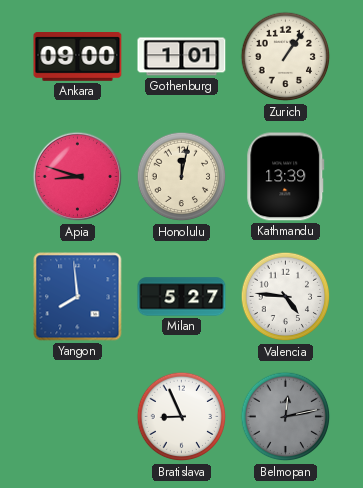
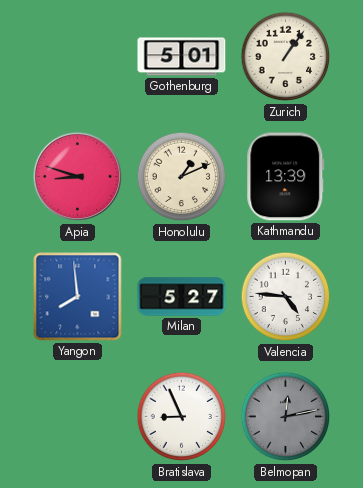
Ankara: 09:00 -> none
Gothenburg: 1:01 -> 5:01
Honolulu: 12:02 -> 1:11
